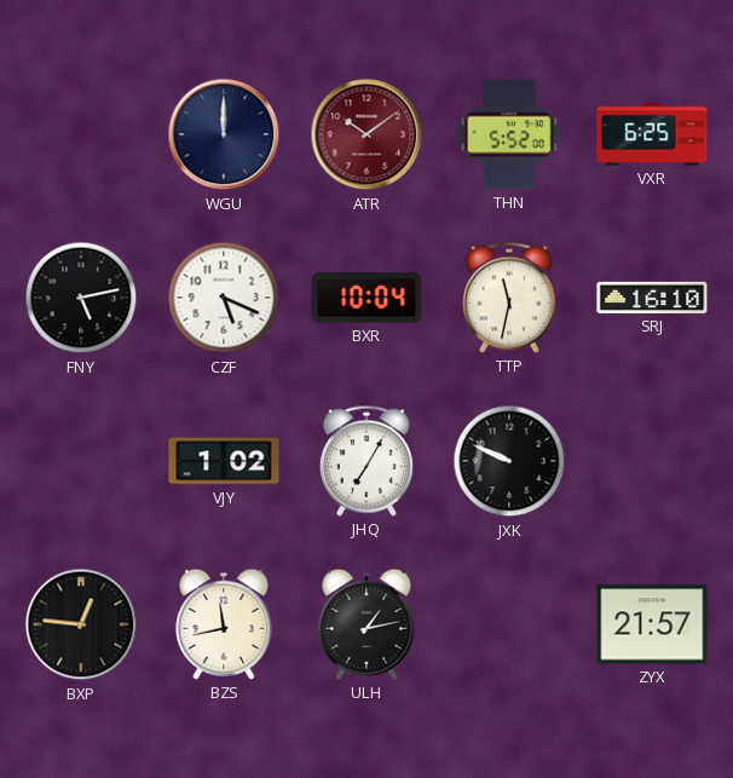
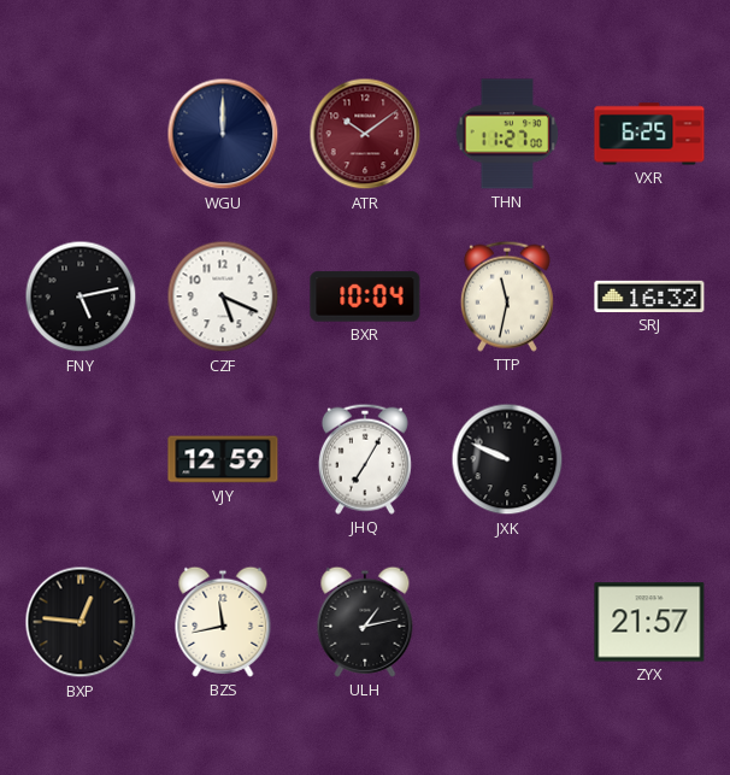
THN: 5:52 -> 11:27
SRJ: 16:10 -> 16:32
VJY: 1:02 -> 12:59
